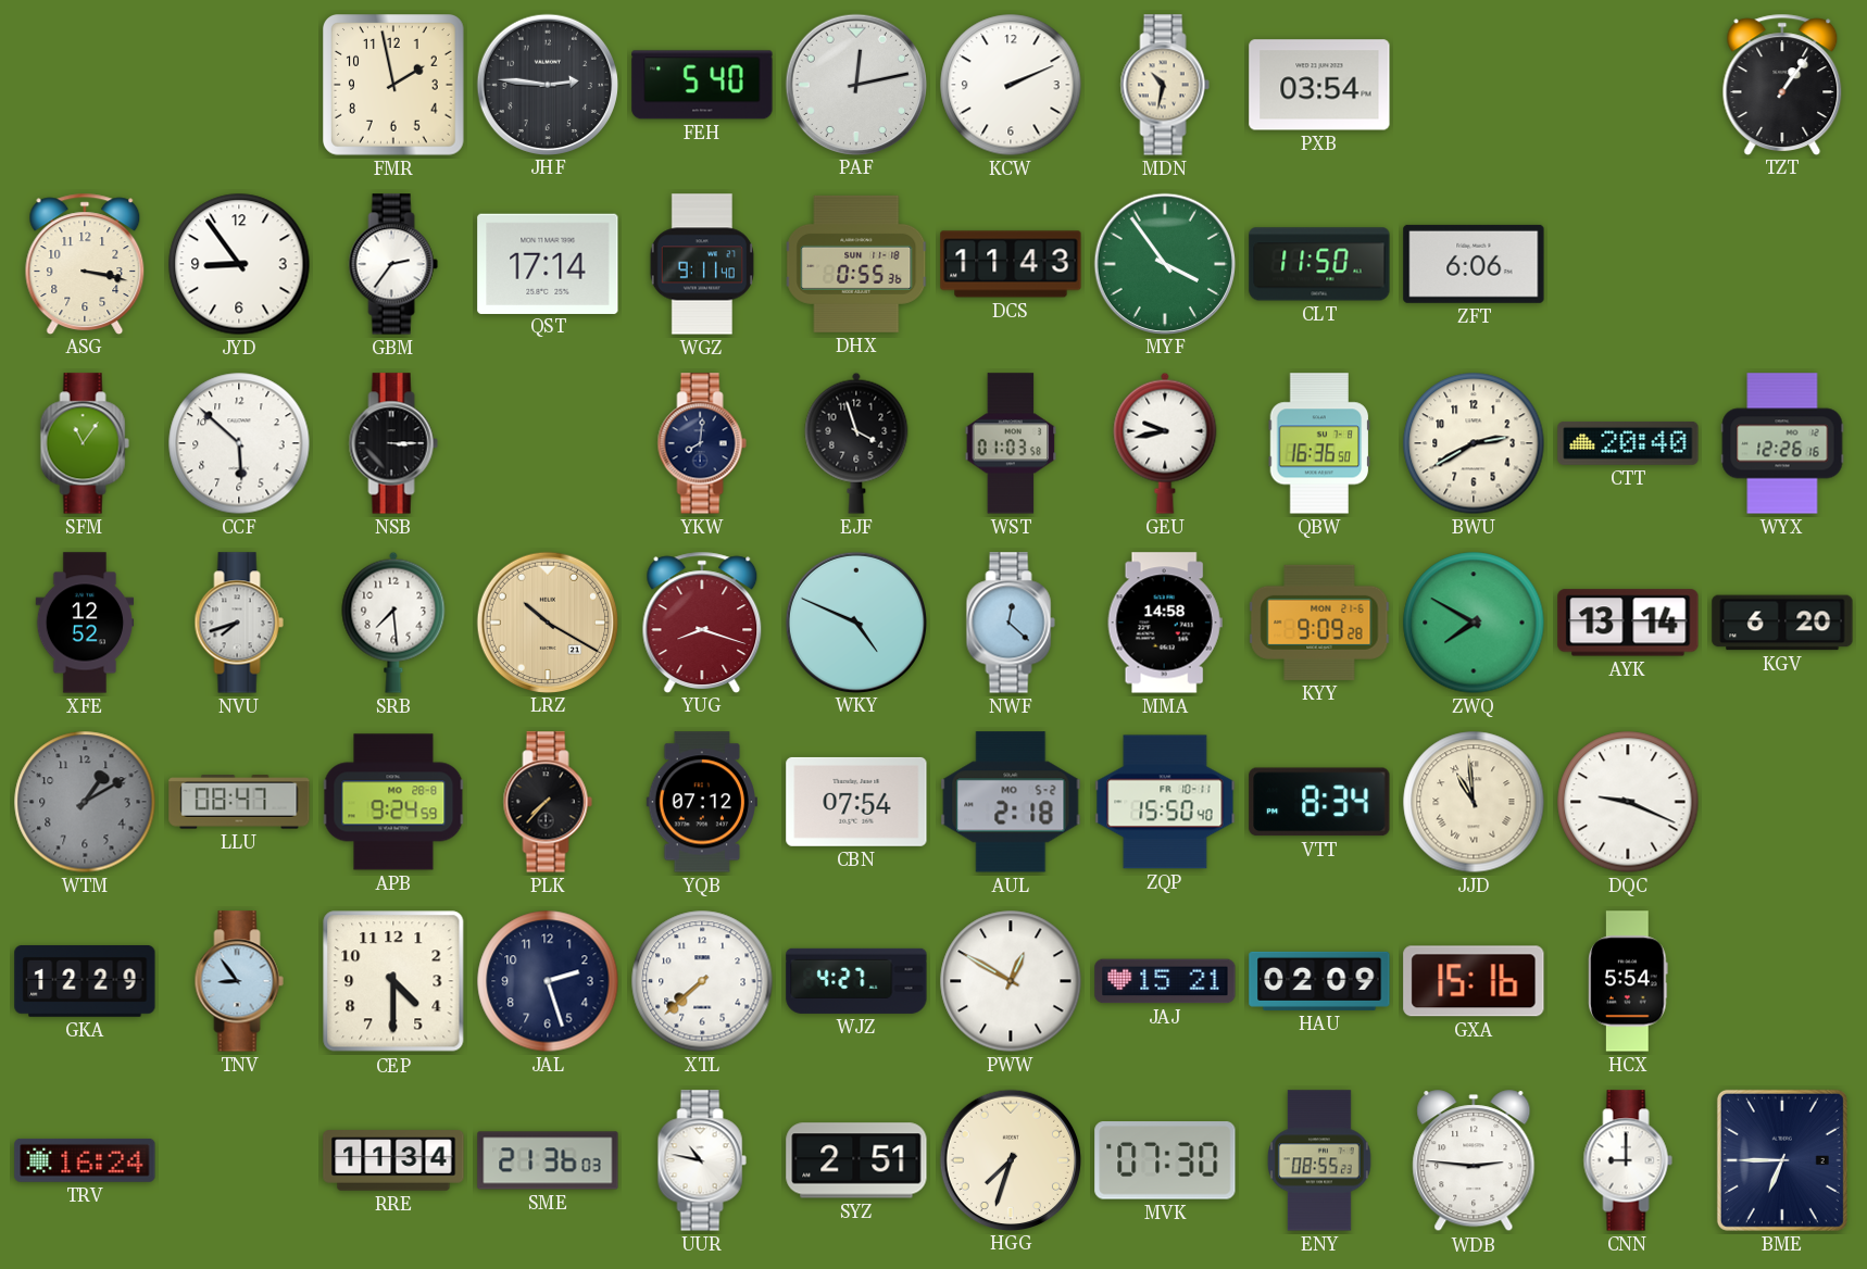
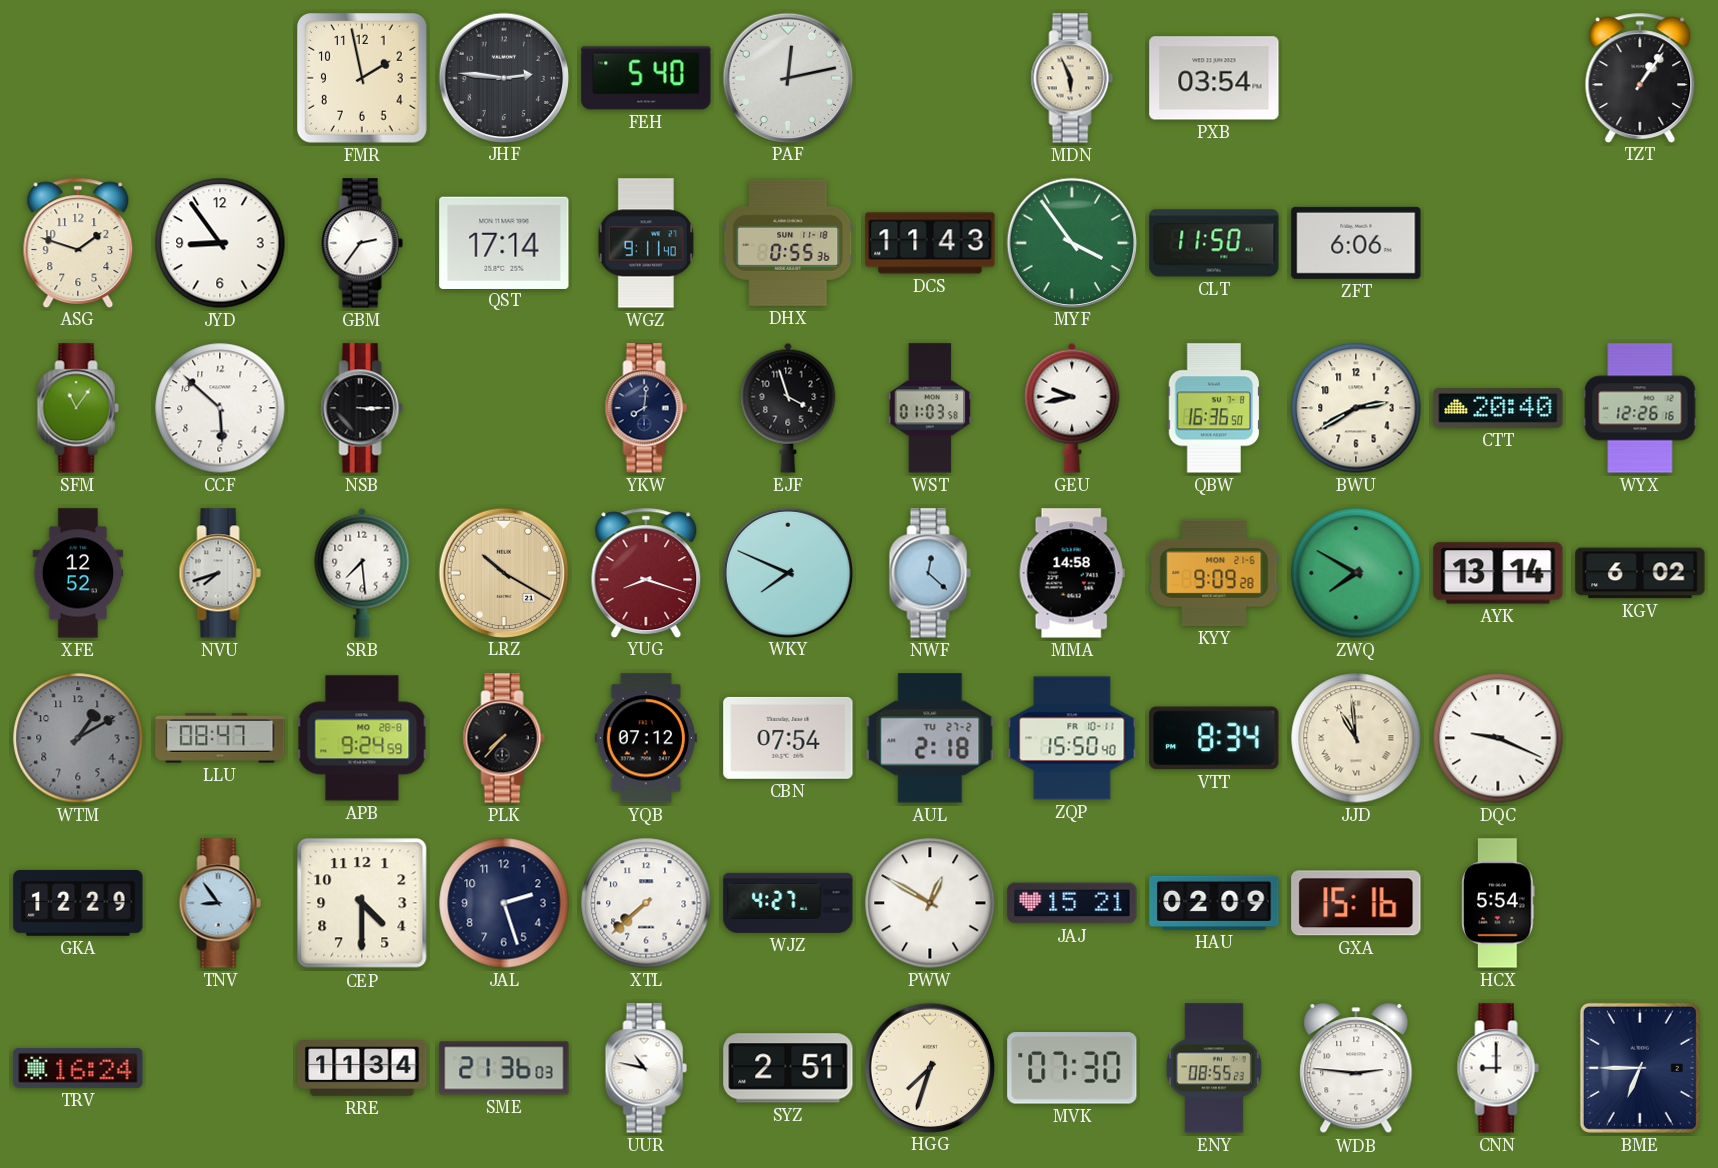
KCW: 2:11 -> none
MDN: 10:32 -> 5:56
ASG: 3:17 -> 1:48
WKY: 4:49 -> 7:49
KGV: 6:20 -> 6:02
AUL date: MO 5-2 -> TU 27-2
